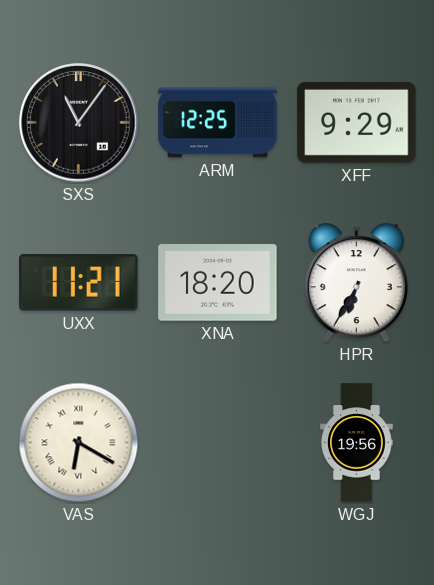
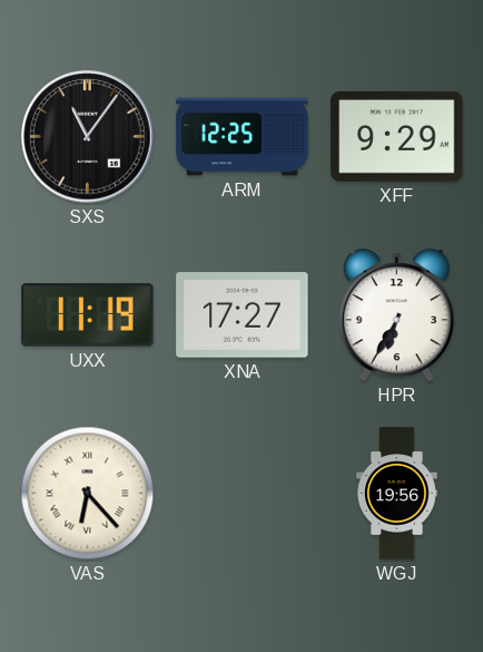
UXX: 11:21 -> 11:19
XNA: 18:20 -> 17:27
VAS: 6:20 -> 6:23
